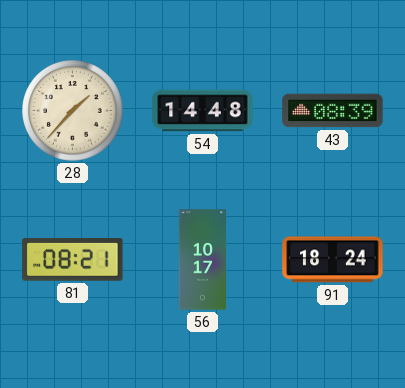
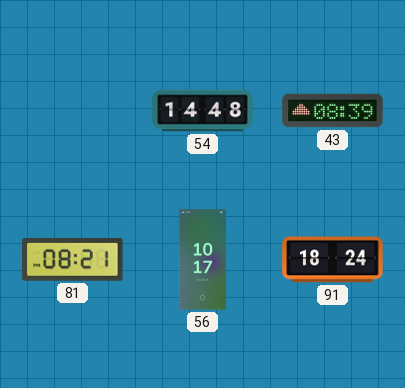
28: 1:37 -> none
